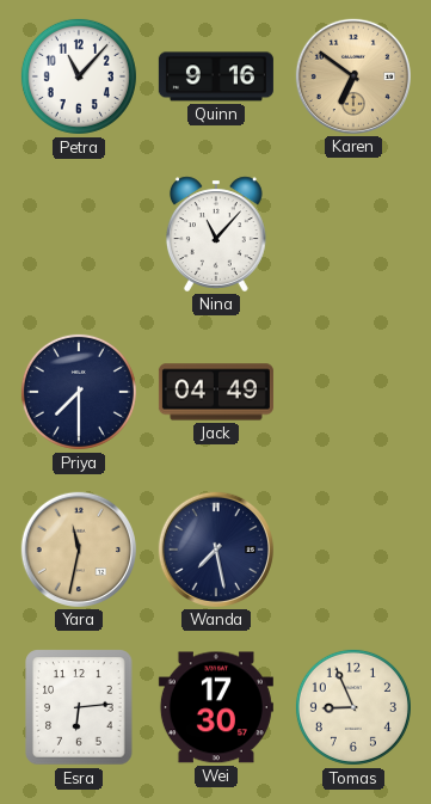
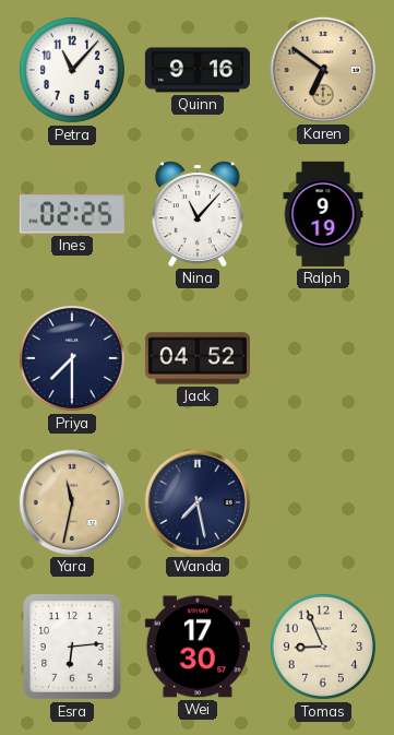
Ines: none -> 02:25
Ralph: none -> 9:19
Jack: 04:49 -> 04:52
